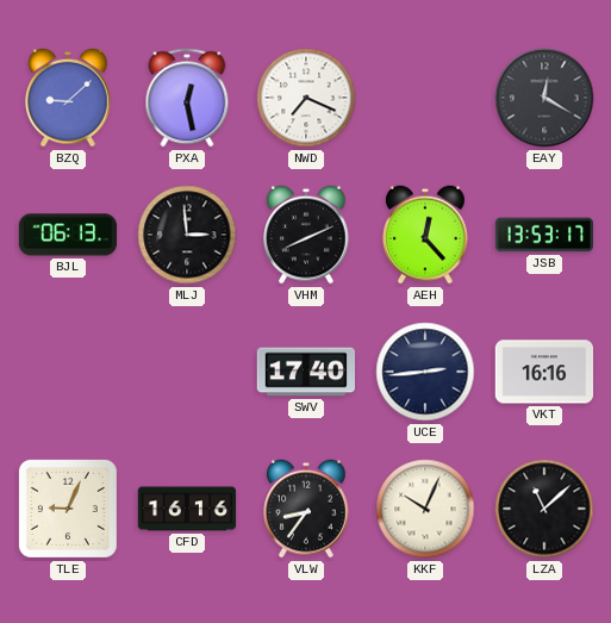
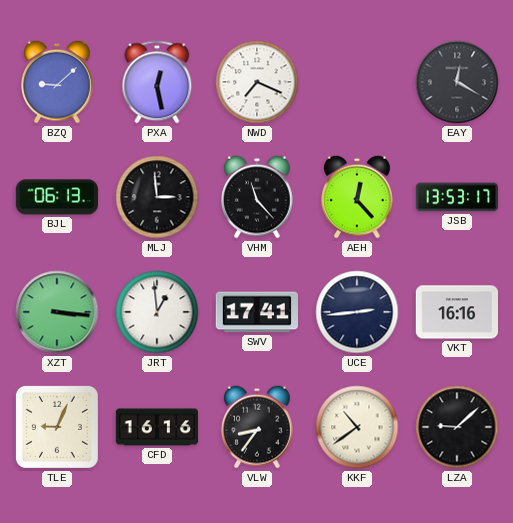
VHM: 8:11 -> 11:23
XZT: none -> 3:16
JRT: none -> 12:59
SWV: 17:40 -> 17:41
KKF: 10:04 -> 10:39
LZA: 11:08 -> 9:08
